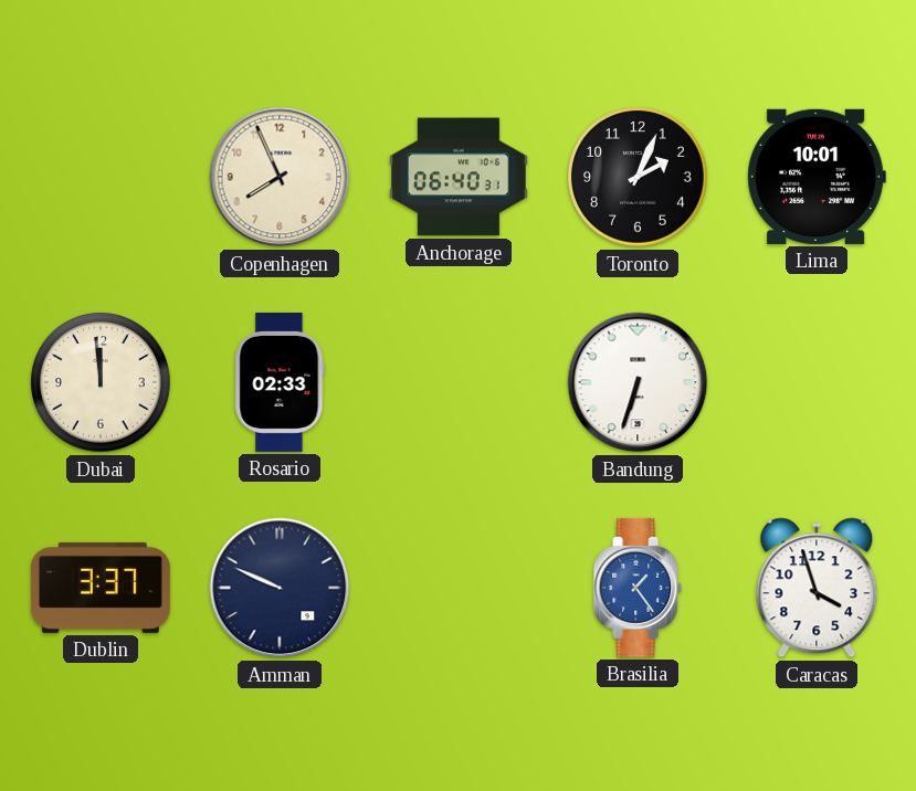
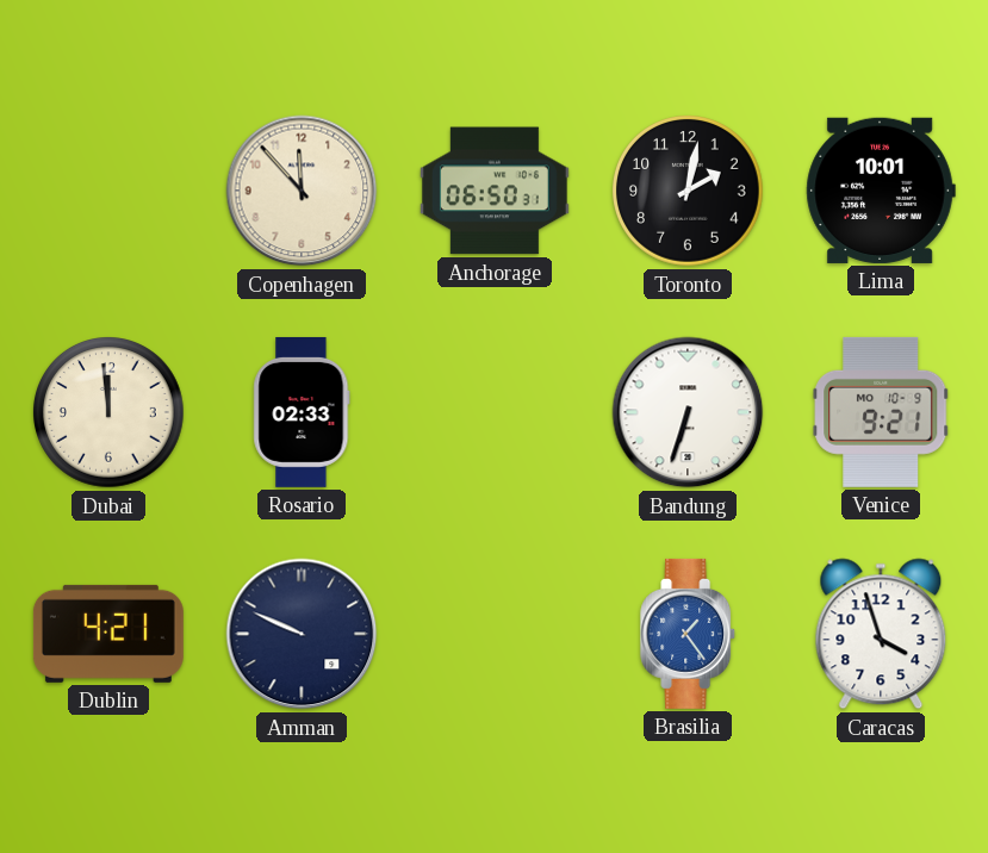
Copenhagen: 7:56 -> 11:53
Anchorage: 06:40 -> 06:50
Toronto: 2:04 -> 2:02
Venice: none -> 9:21
Dublin: 3:37 -> 4:21
